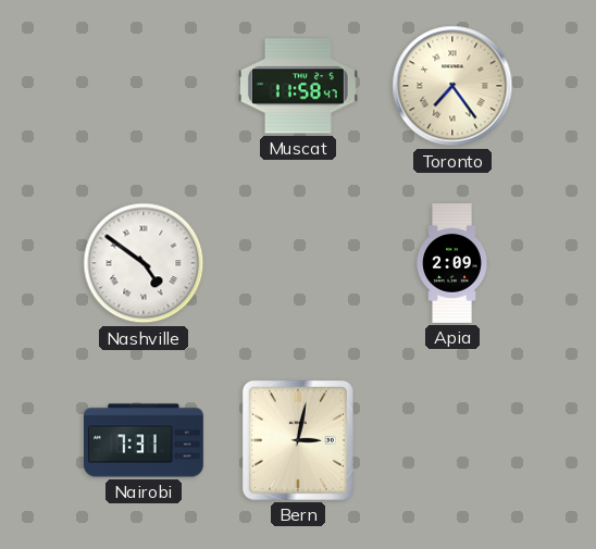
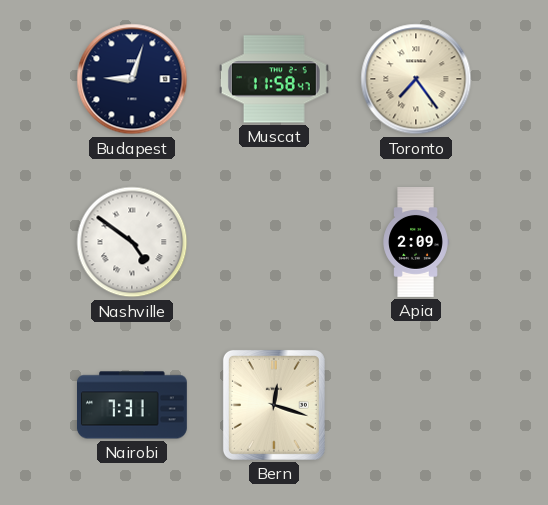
Budapest: none -> 9:03
Bern: 3:02 -> 12:18
